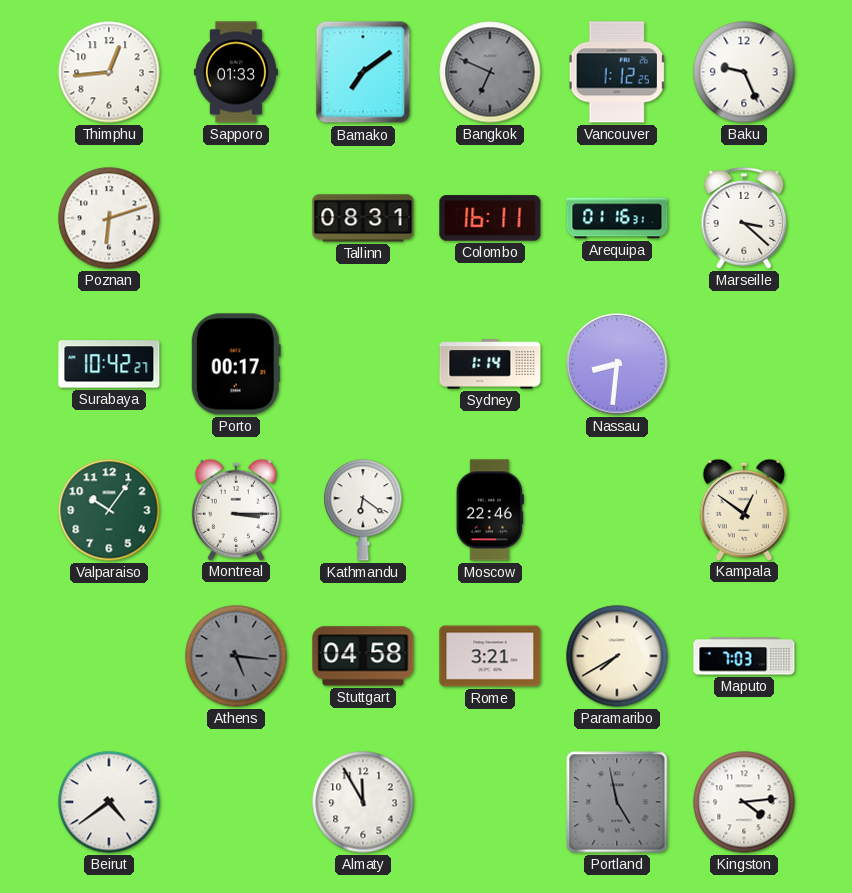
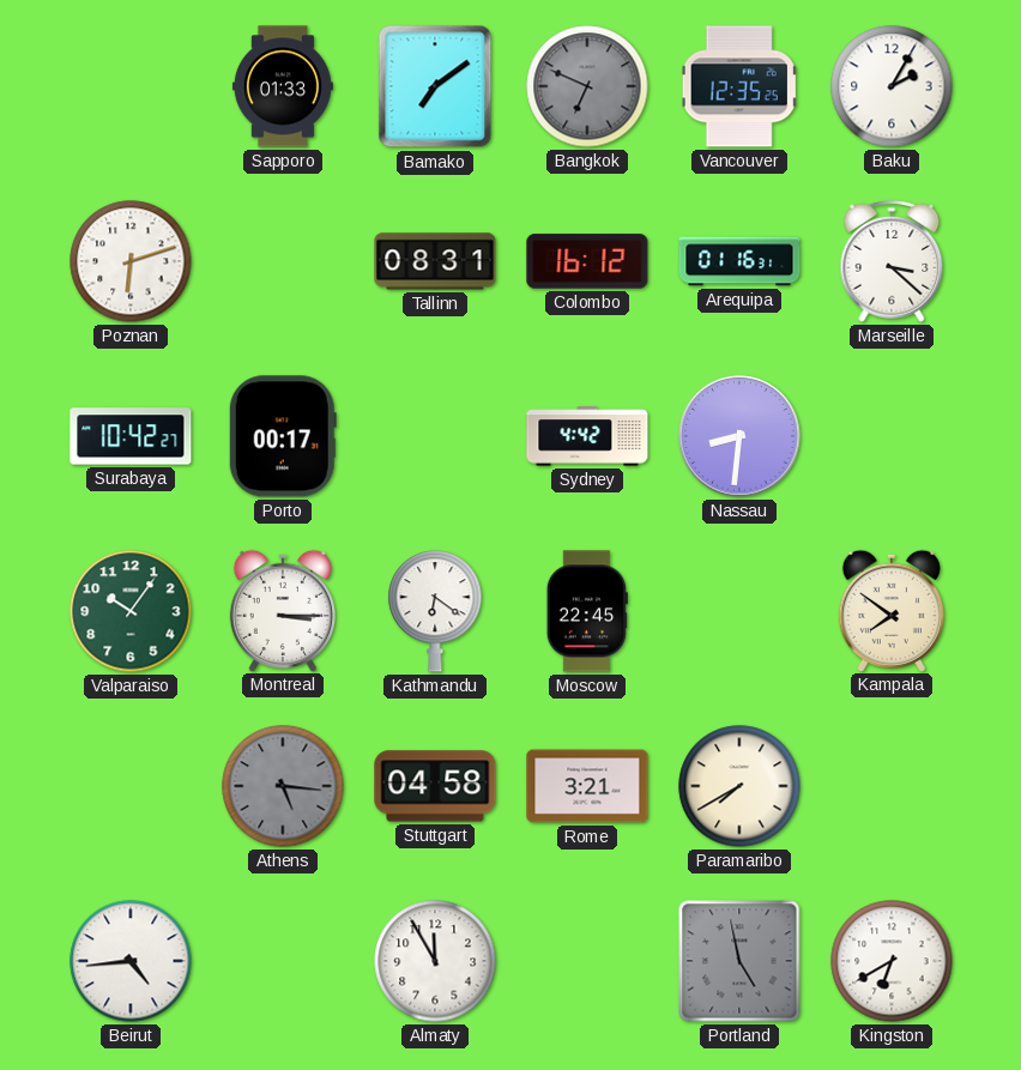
Thimphu: 12:44 -> none
Vancouver: 1:12 -> 12:35
Baku: 9:26 -> 2:05
Colombo: 16:11 -> 16:12
Sydney: 1:14 -> 4:42
Moscow: 22:46 -> 22:45
Kampala: 12:51 -> 7:51
Maputo: 7:03 -> none
Beirut: 4:39 -> 4:44
Kingston: 4:14 -> 6:40
